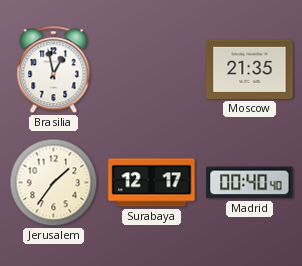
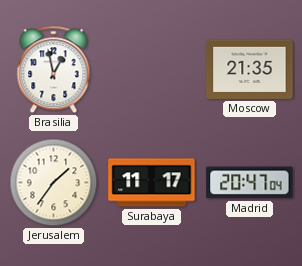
Surabaya: 12:17 -> 11:17
Madrid: 00:40 -> 20:47
